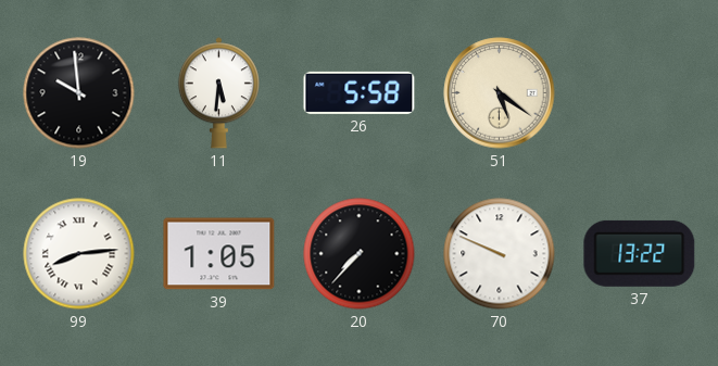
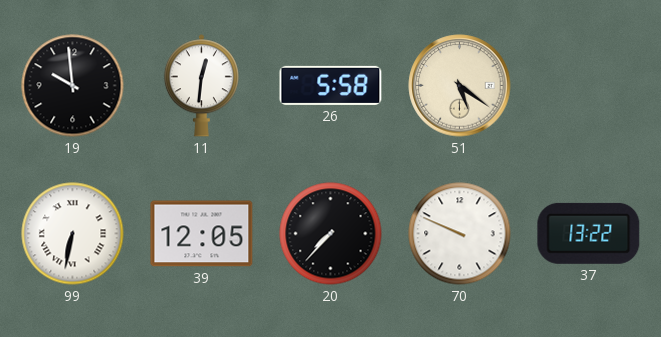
11: 5:31 -> 12:31
99: 8:14 -> 6:32
39: 1:05 -> 12:05
